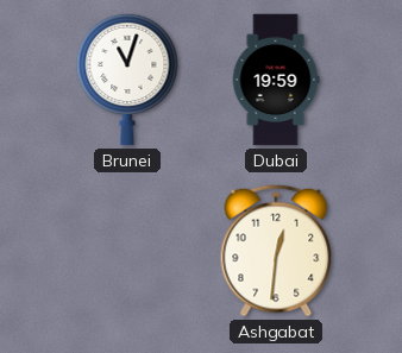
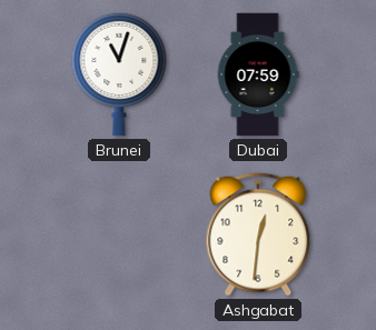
Dubai: 19:59 -> 07:59
